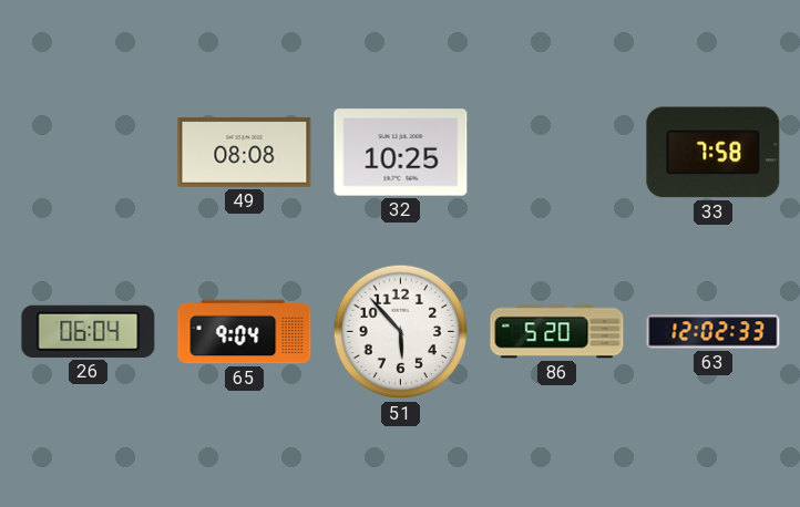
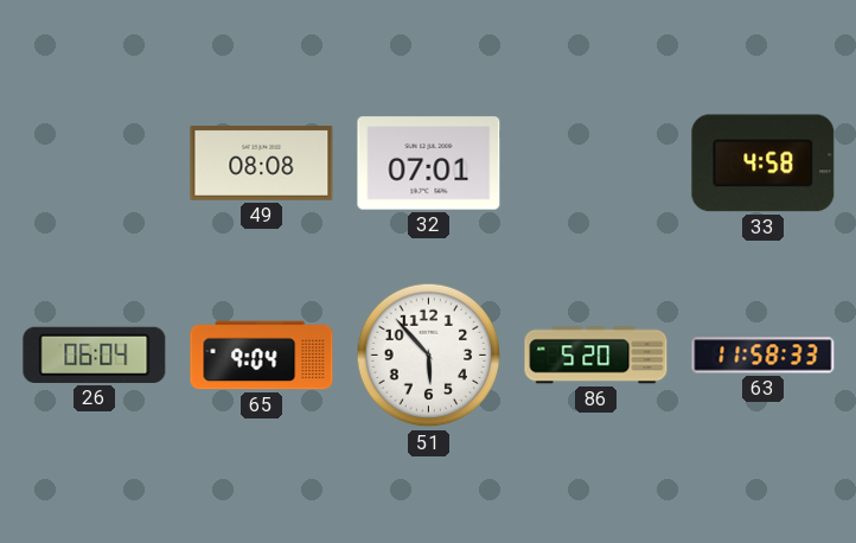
32: 10:25 -> 07:01
33: 7:58 -> 4:58
63: 12:02 -> 11:58
